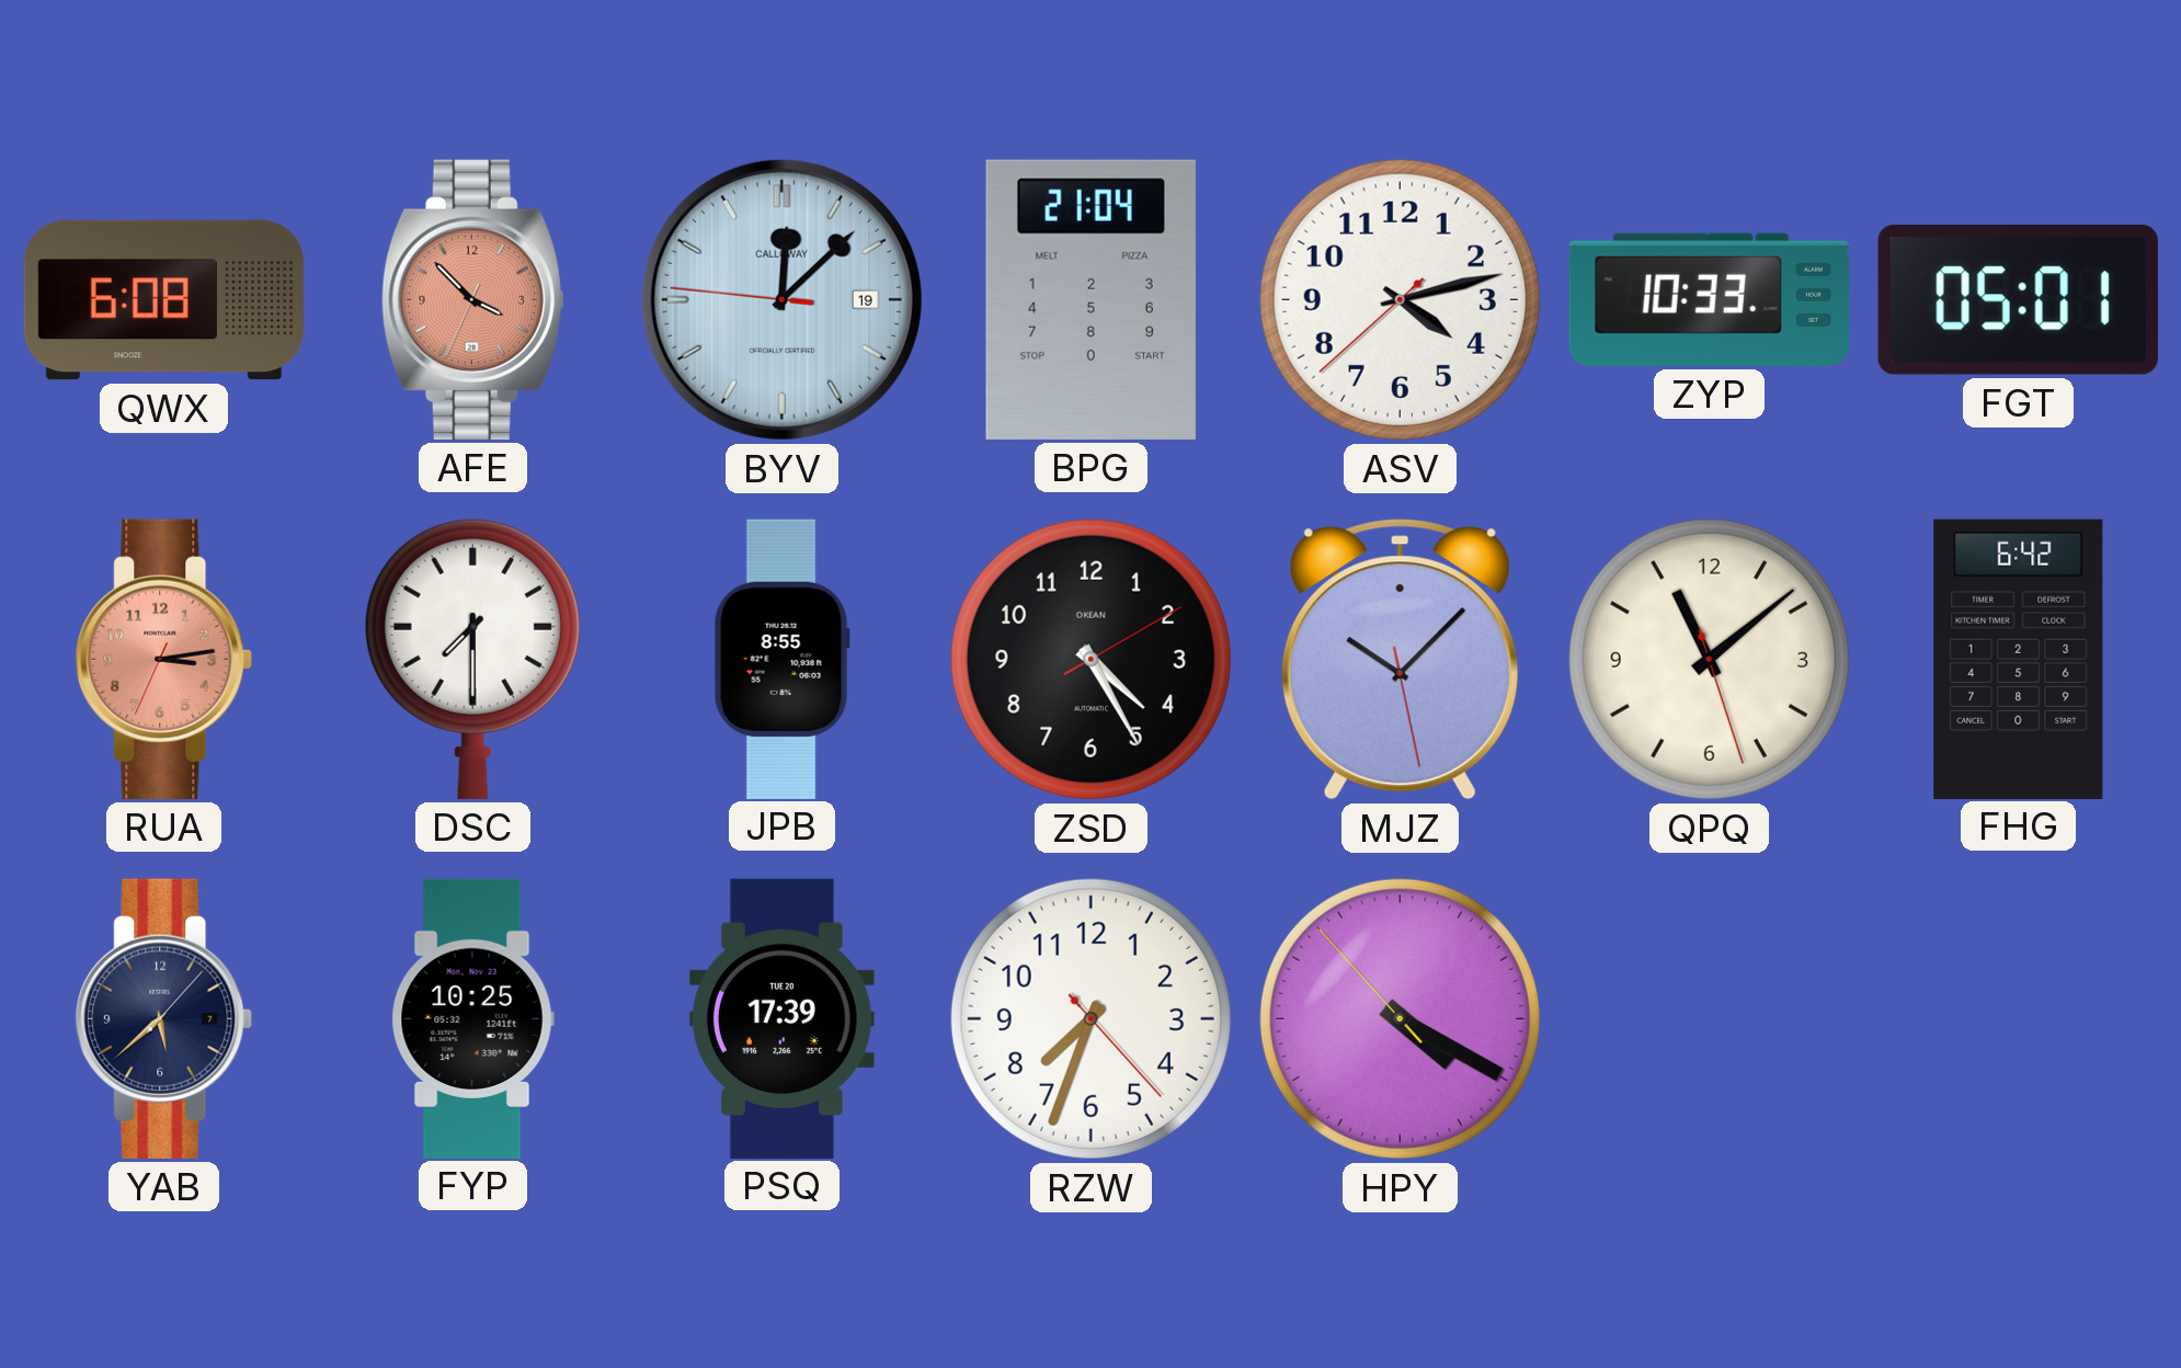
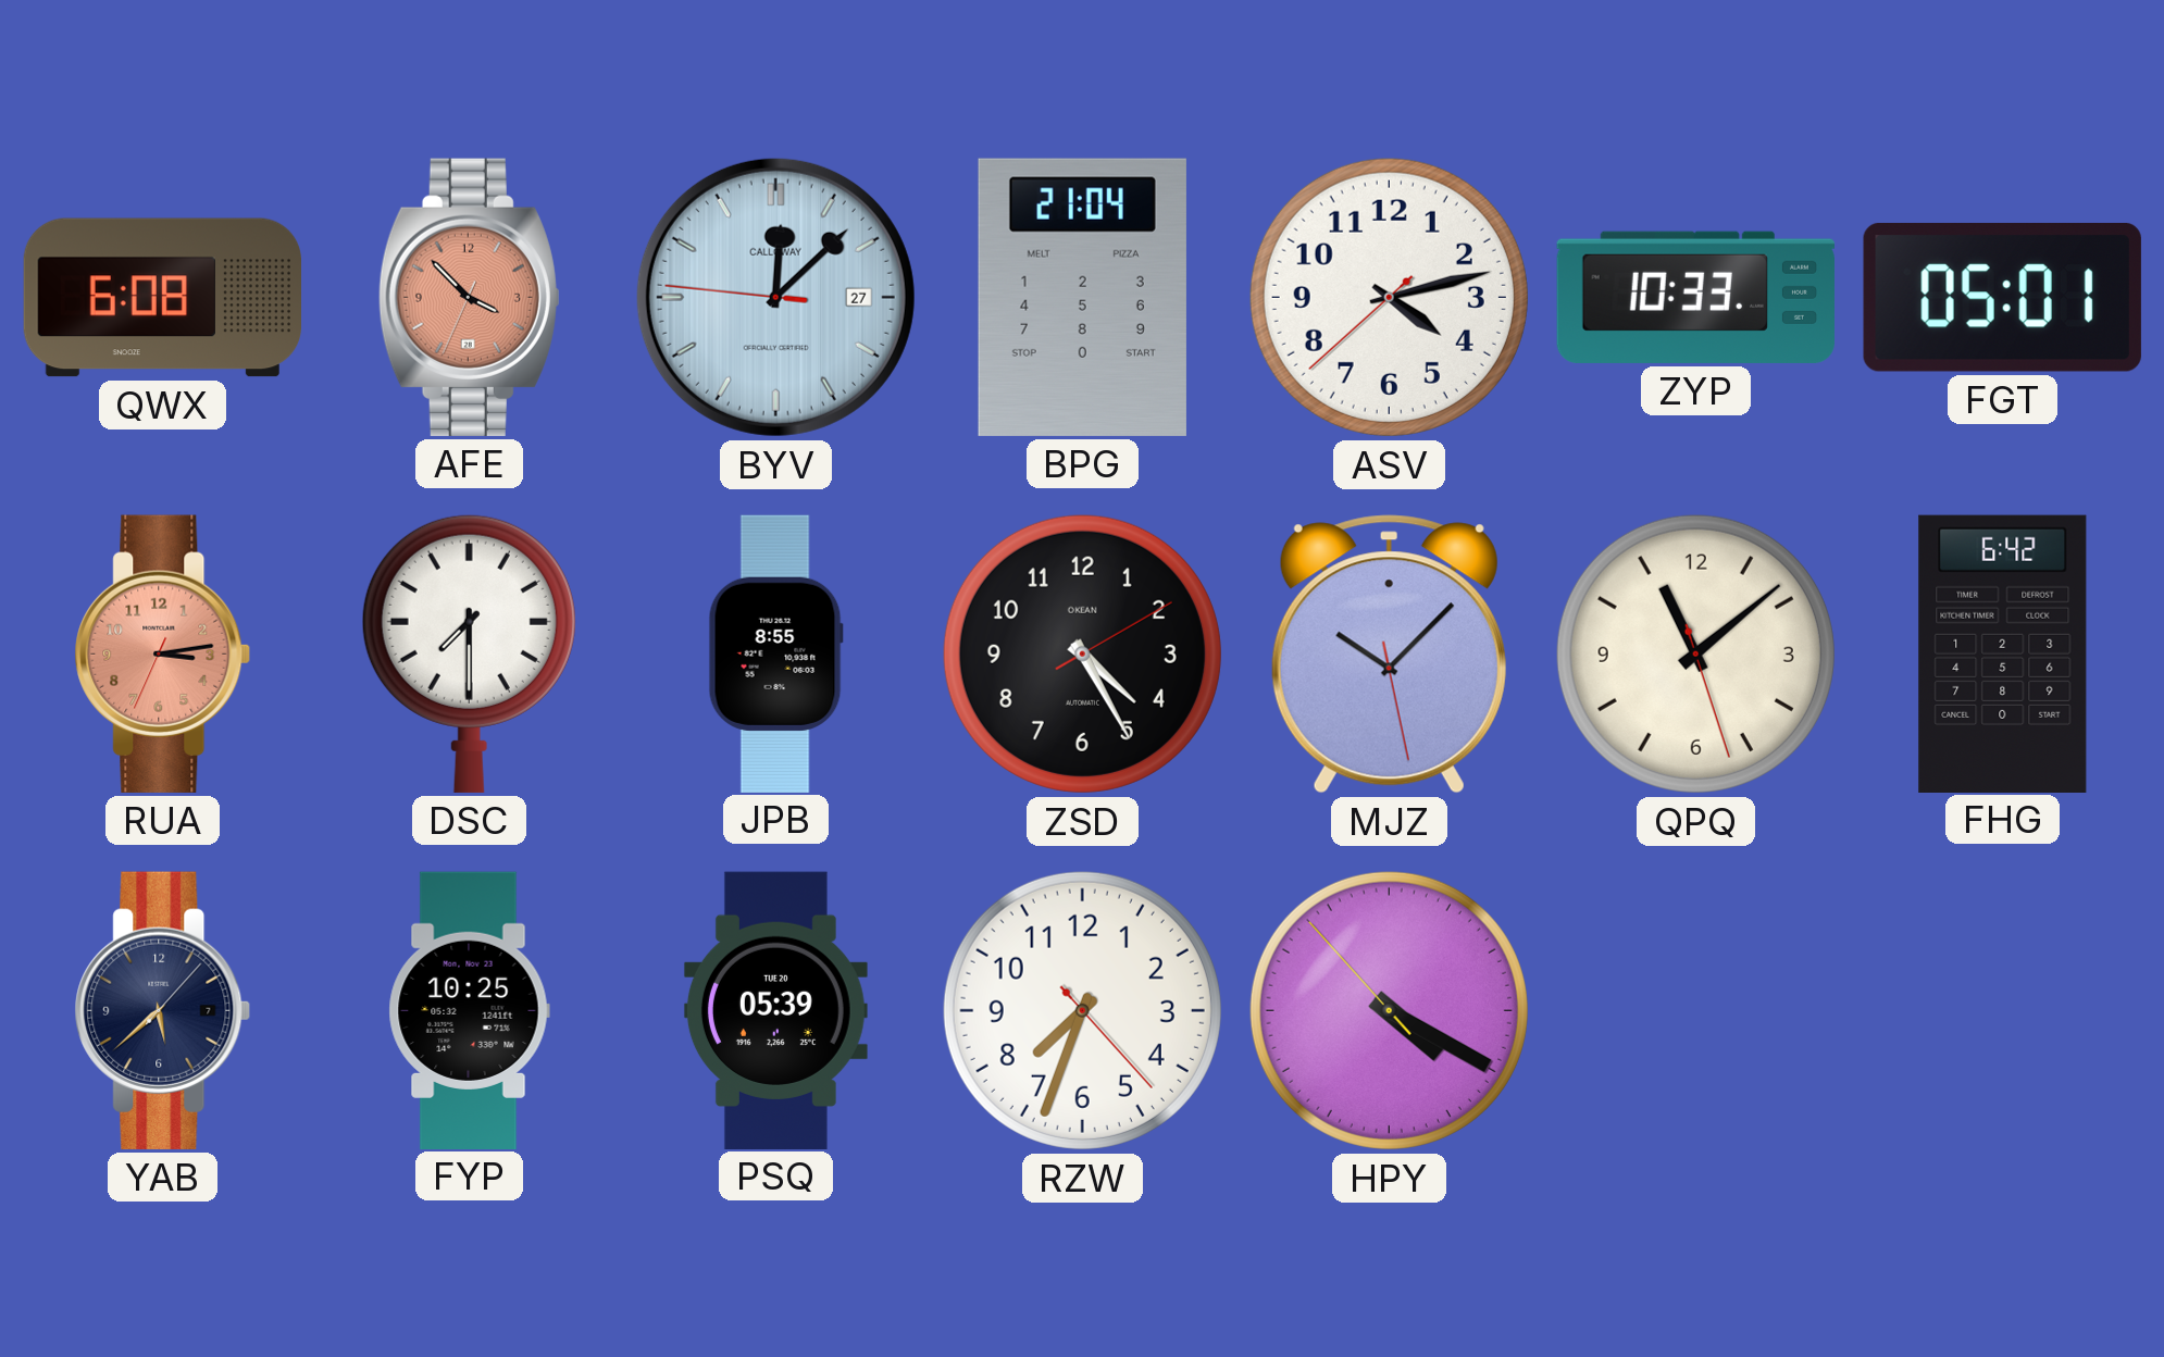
BYV date: 19 -> 27
PSQ: 17:39 -> 05:39
